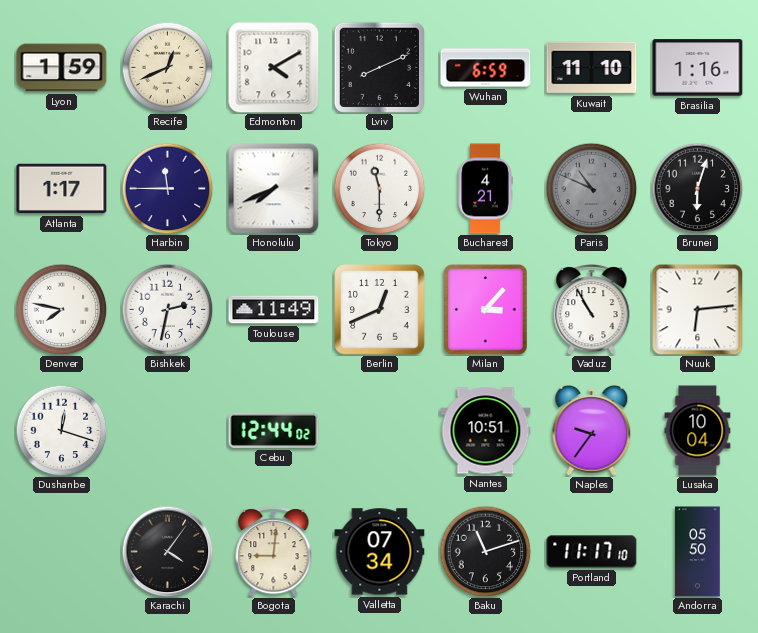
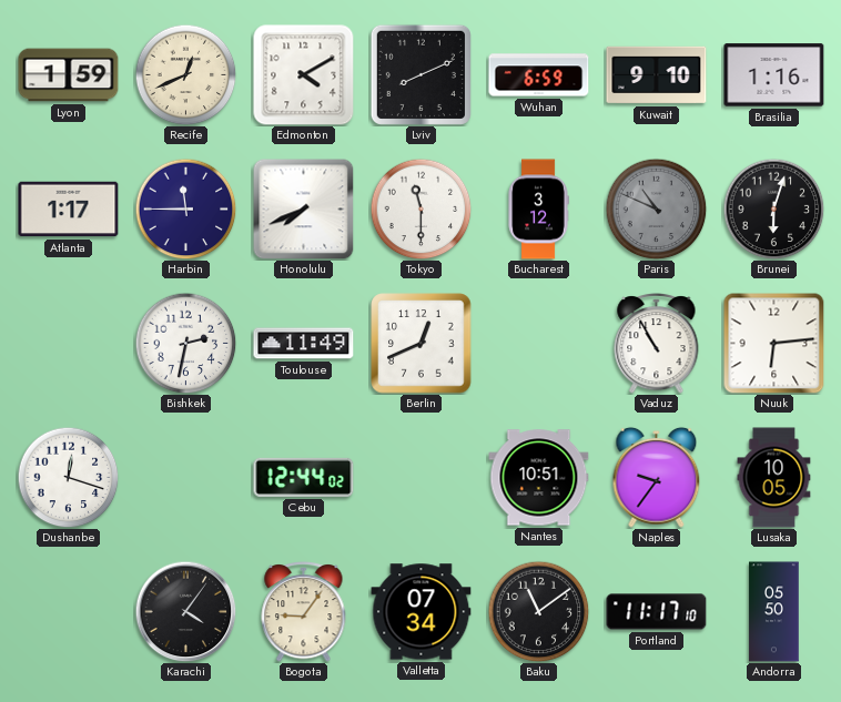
Kuwait: 11:10 -> 9:10
Bucharest: 4:21 -> 3:12
Denver: 7:47 -> none
Milan: 3:07 -> none
Lusaka: 10:04 -> 10:05
Bogota: 9:01 -> 9:06
Baku: 11:12 -> 11:09
